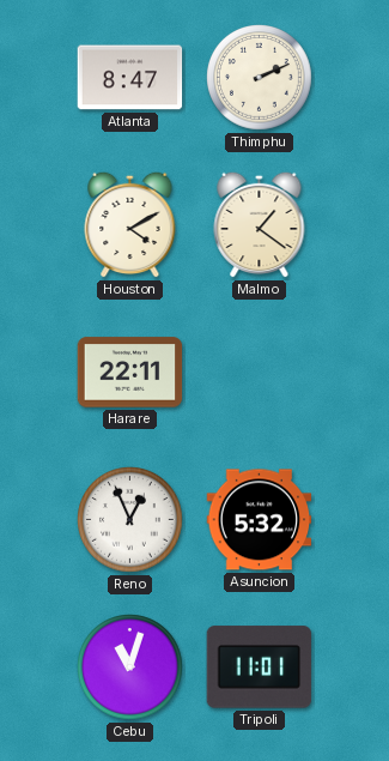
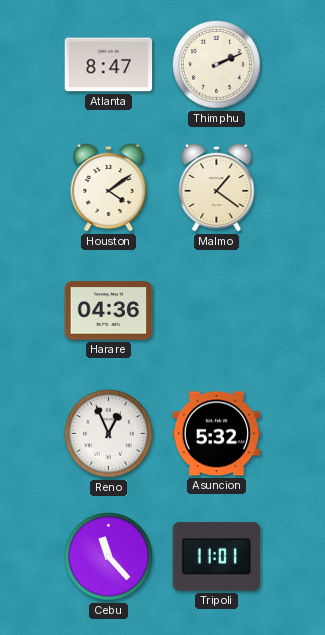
Houston: 4:10 -> 4:09
Harare: 22:11 -> 04:36
Cebu: 11:03 -> 11:23
